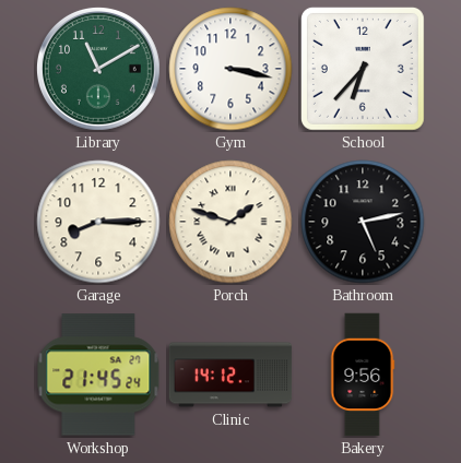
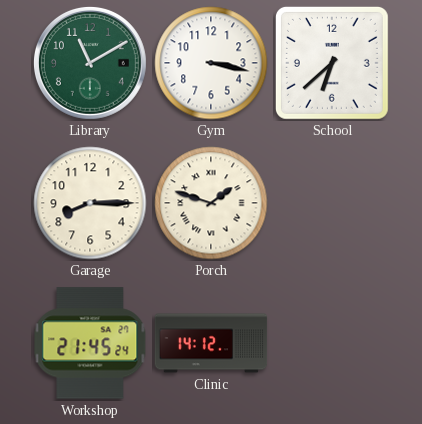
School: 6:37 -> 6:38
Bathroom: 5:13 -> none
Bakery: 9:56 -> none
